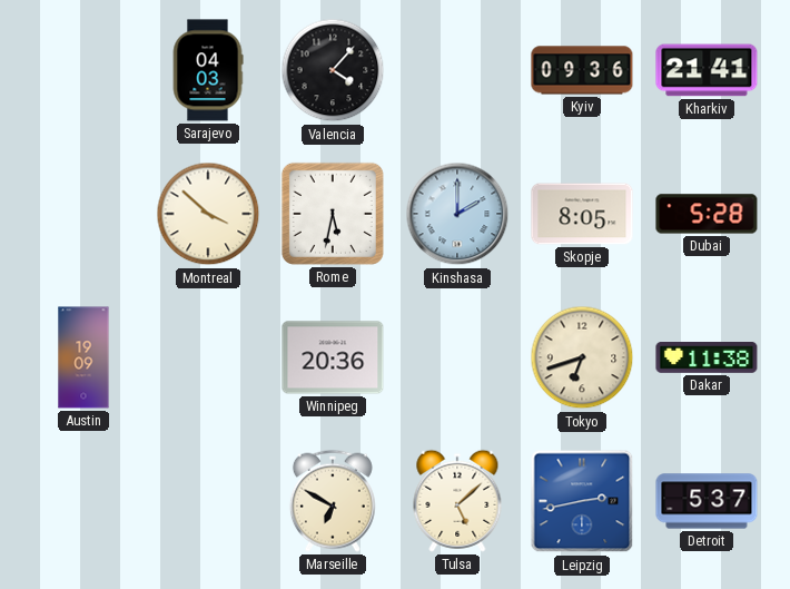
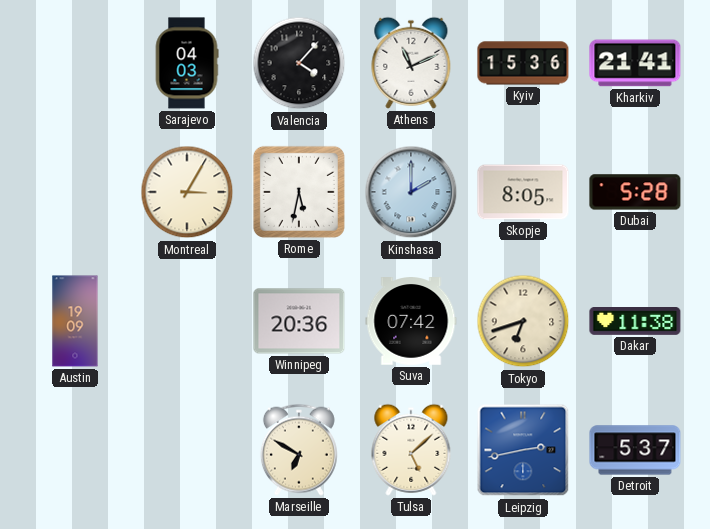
Athens: none -> 11:11
Kyiv: 09:36 -> 15:36
Montreal: 3:52 -> 3:05
Suva: none -> 07:42
